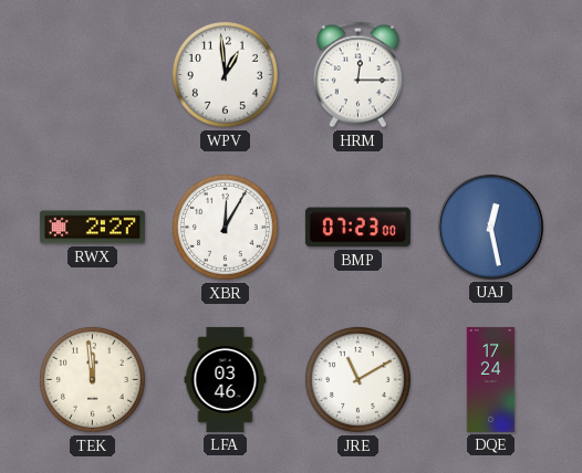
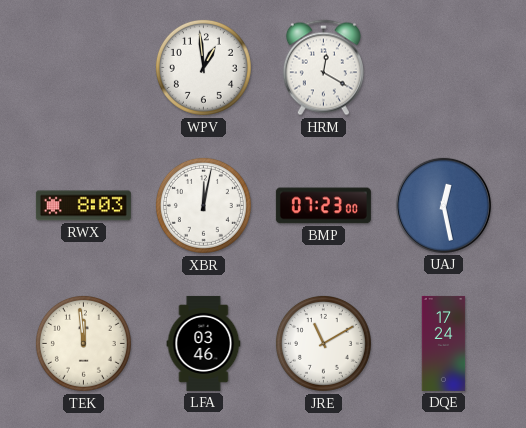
HRM: 12:15 -> 12:20
RWX: 2:27 -> 8:03
XBR: 12:05 -> 12:02
